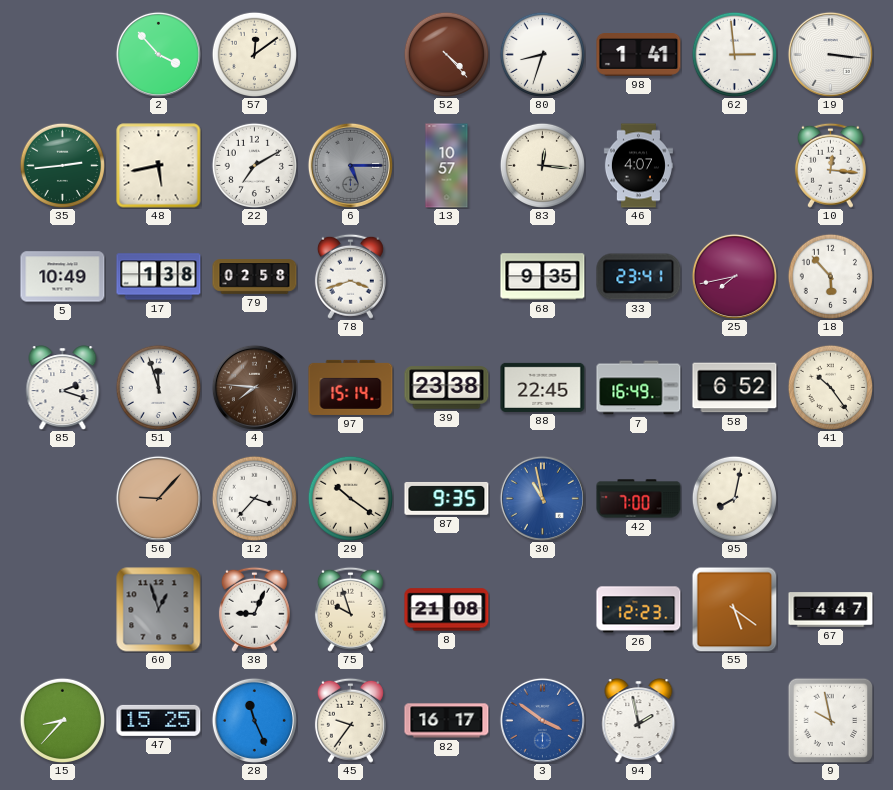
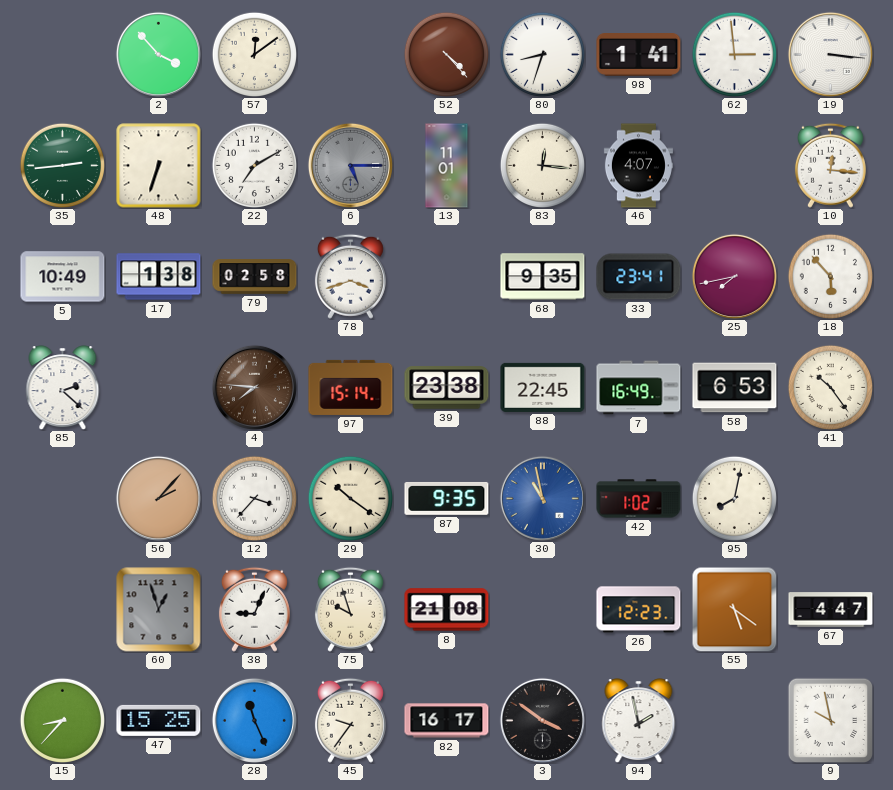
48: 5:43 -> 6:33
13: 10:57 -> 11:01
85: 2:18 -> 2:22
51: 11:57 -> none
58: 6:52 -> 6:53
56: 9:07 -> 2:07
42: 7:00 -> 1:02
3 dial: blue -> black
